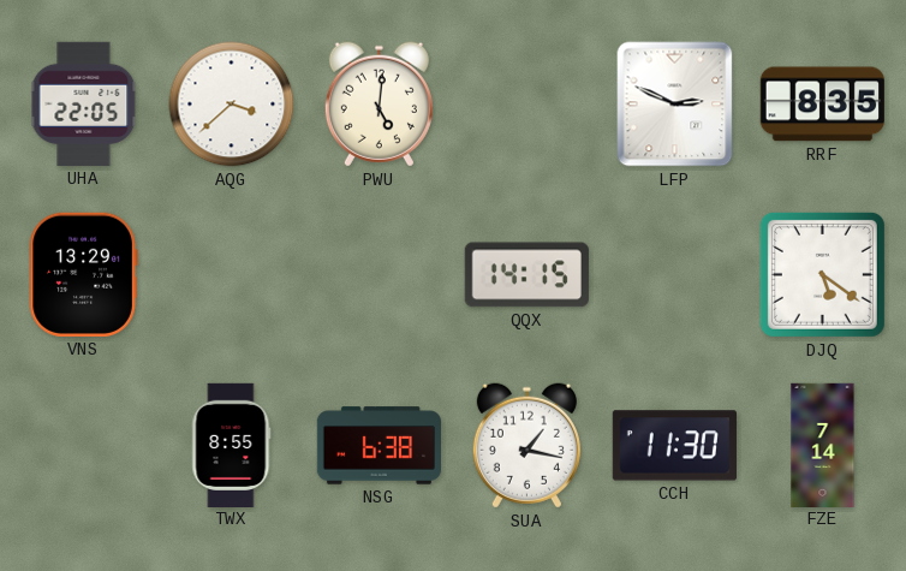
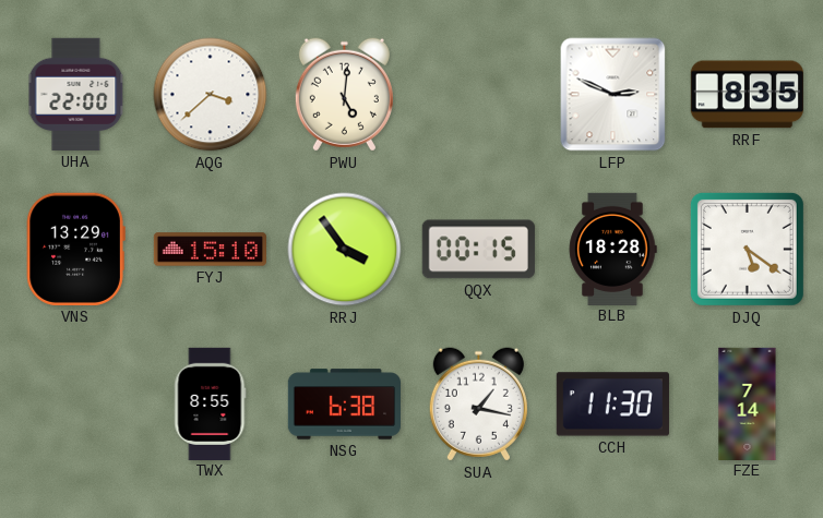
UHA: 22:05 -> 22:00
FYJ: none -> 15:10
RRJ: none -> 3:54
QQX: 14:15 -> 00:15
BLB: none -> 18:28
